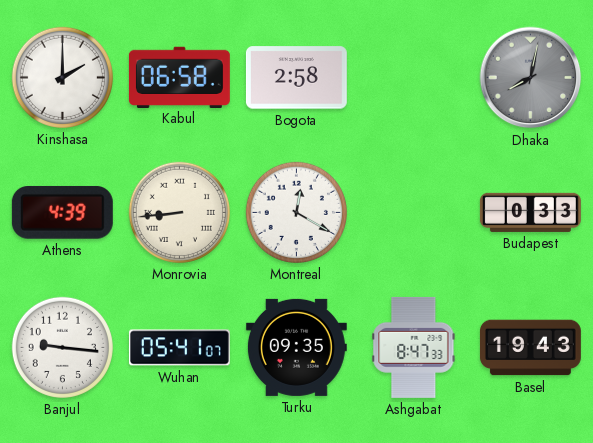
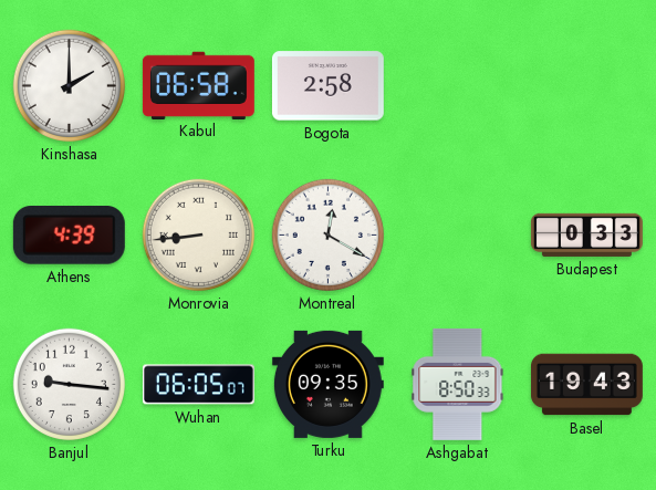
Dhaka: 8:02 -> none
Wuhan: 05:41 -> 06:05
Ashgabat: 8:47 -> 8:50
